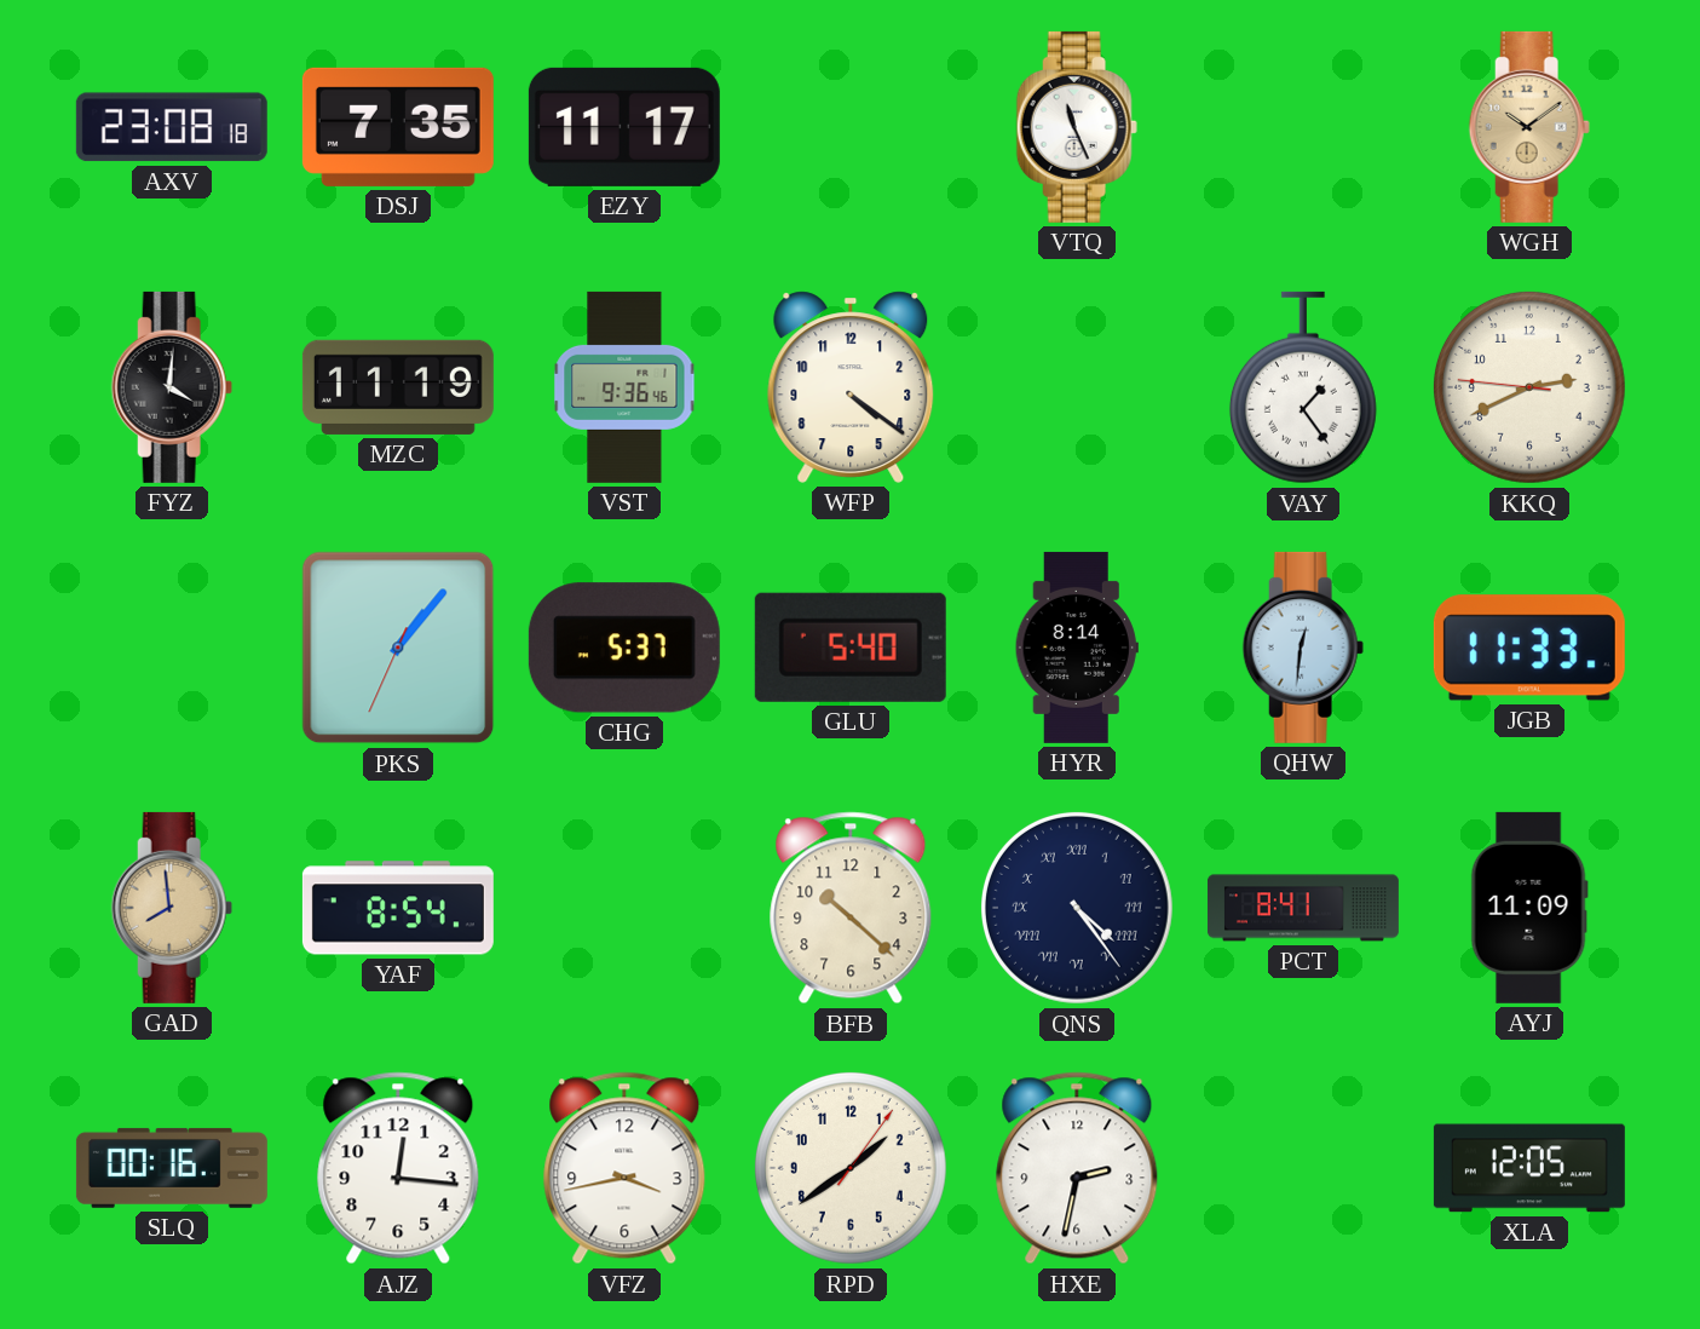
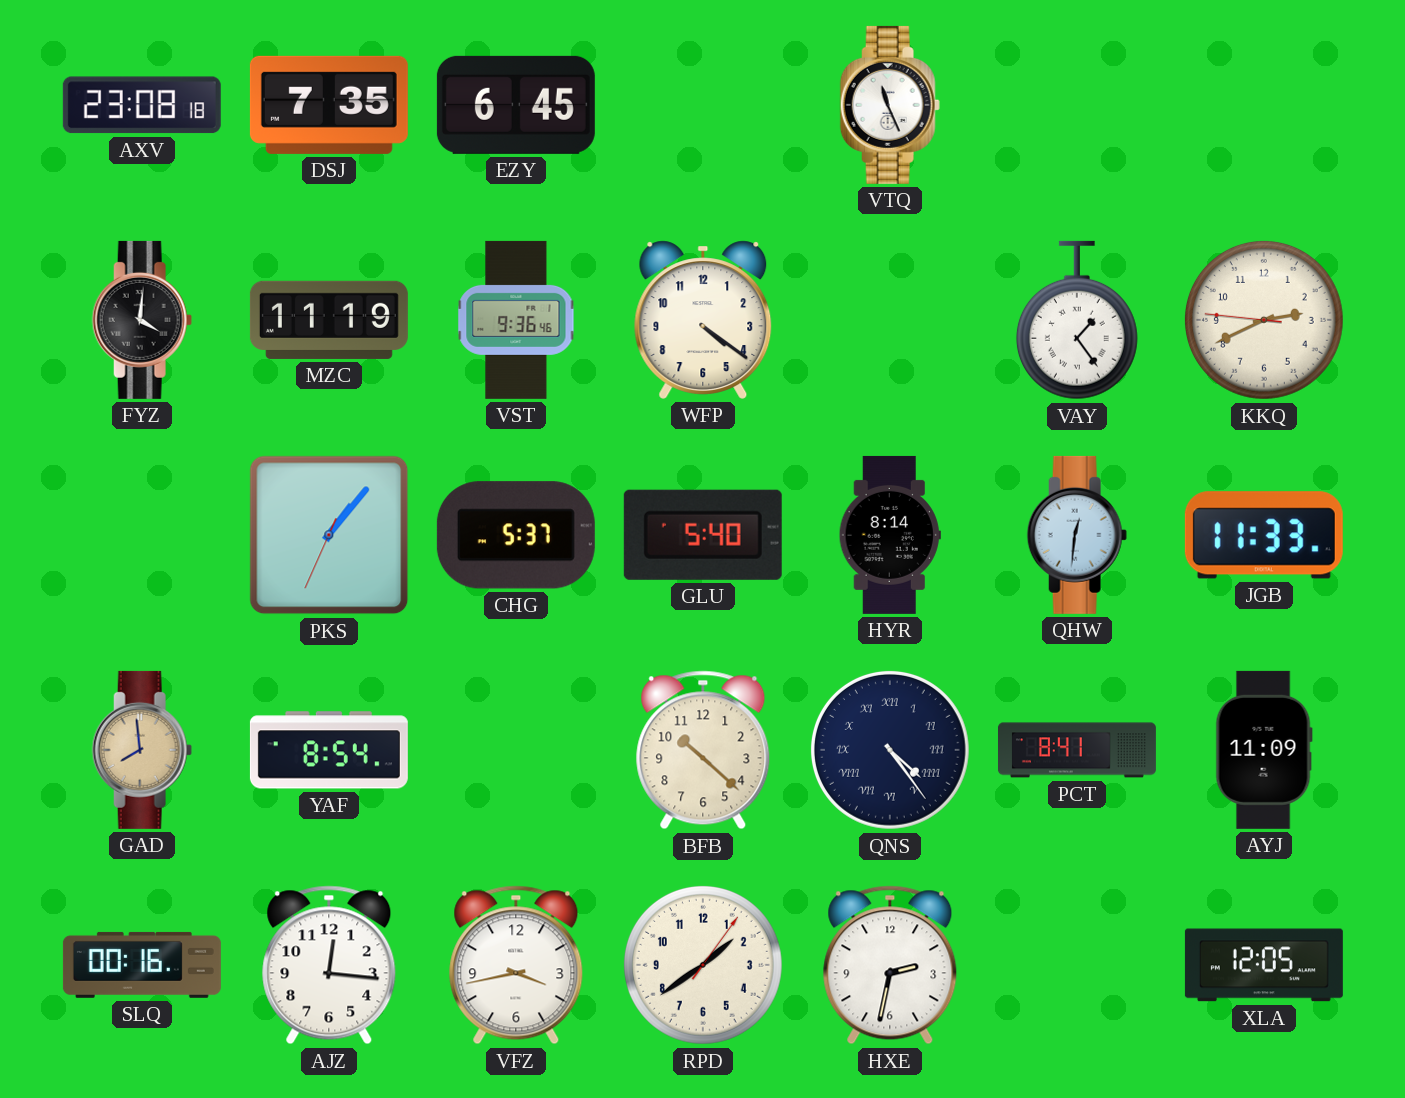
EZY: 11:17 -> 6:45
WGH: 10:09 -> none
